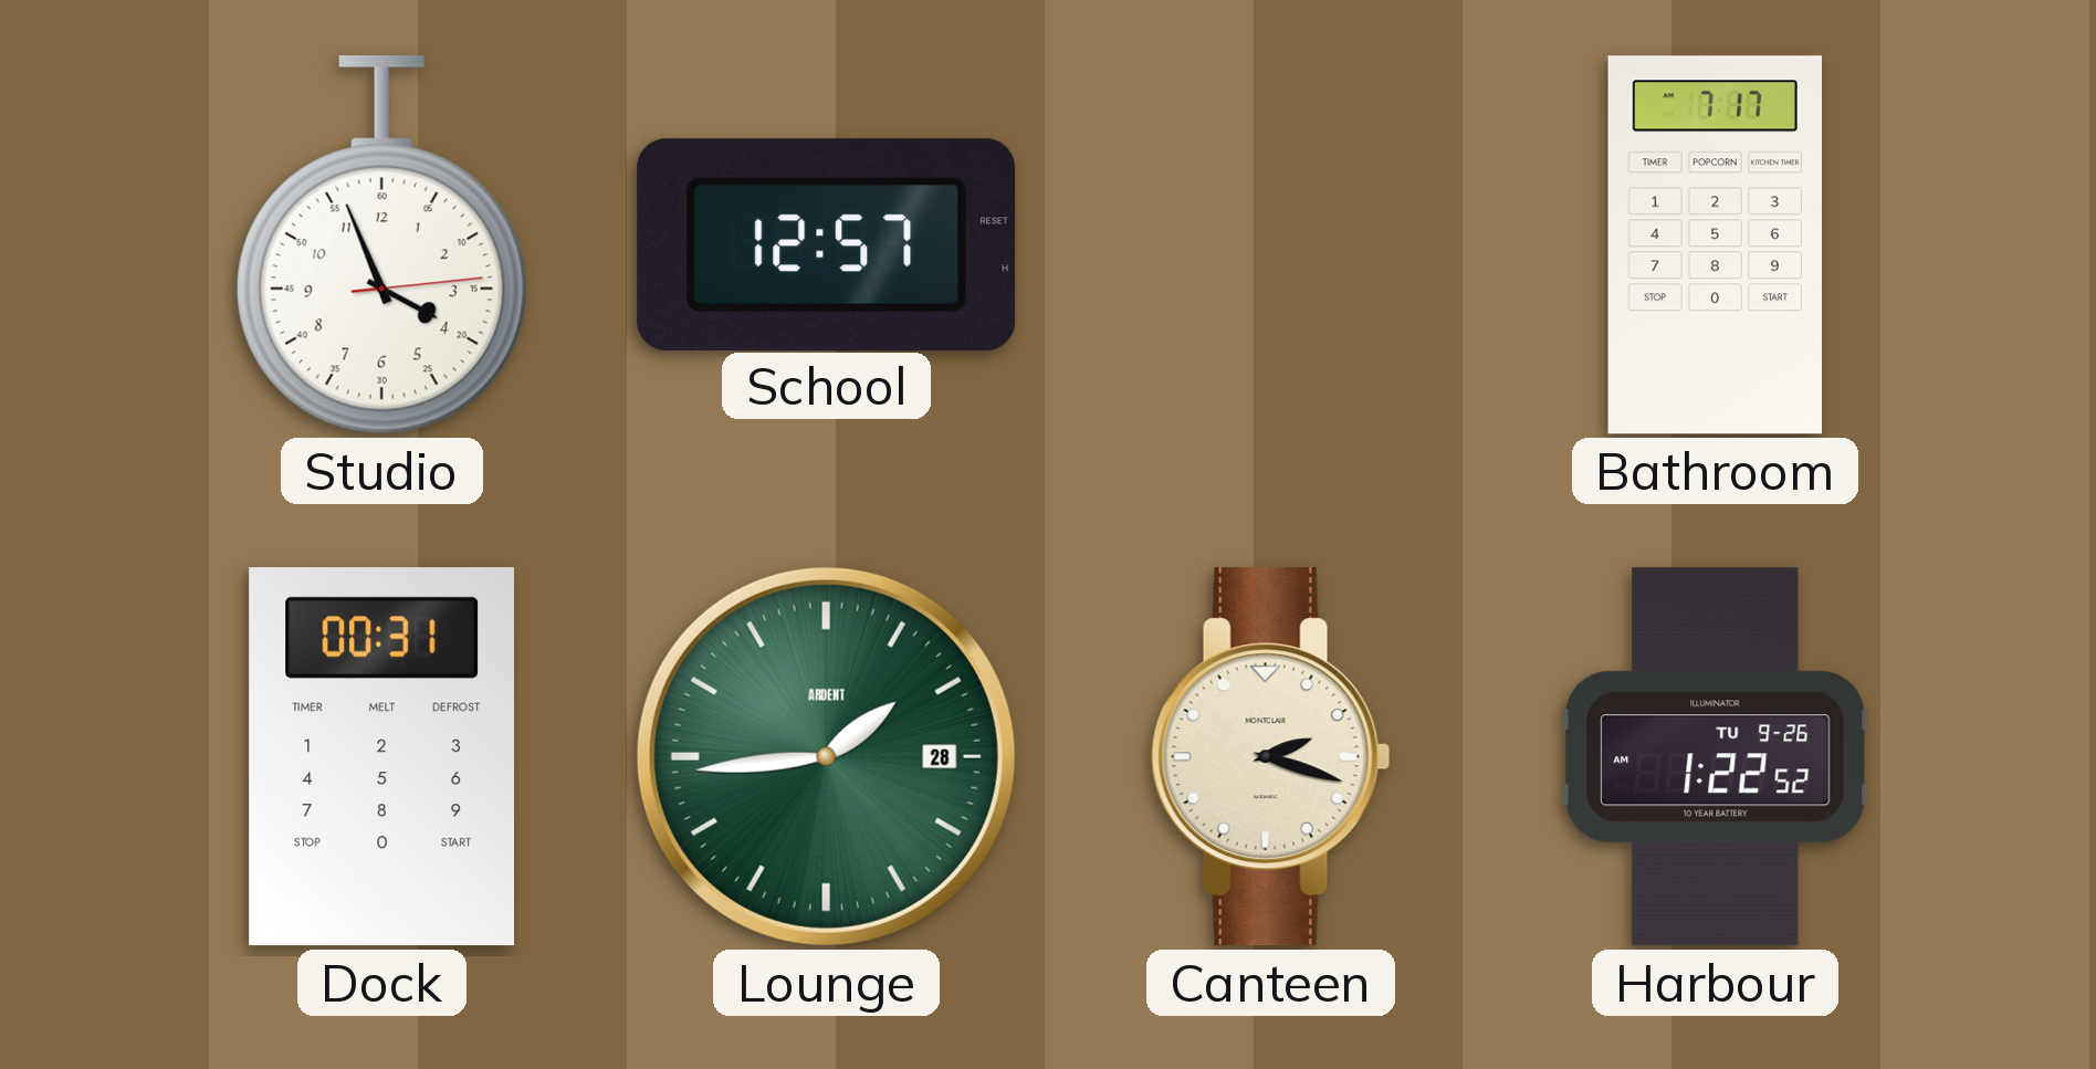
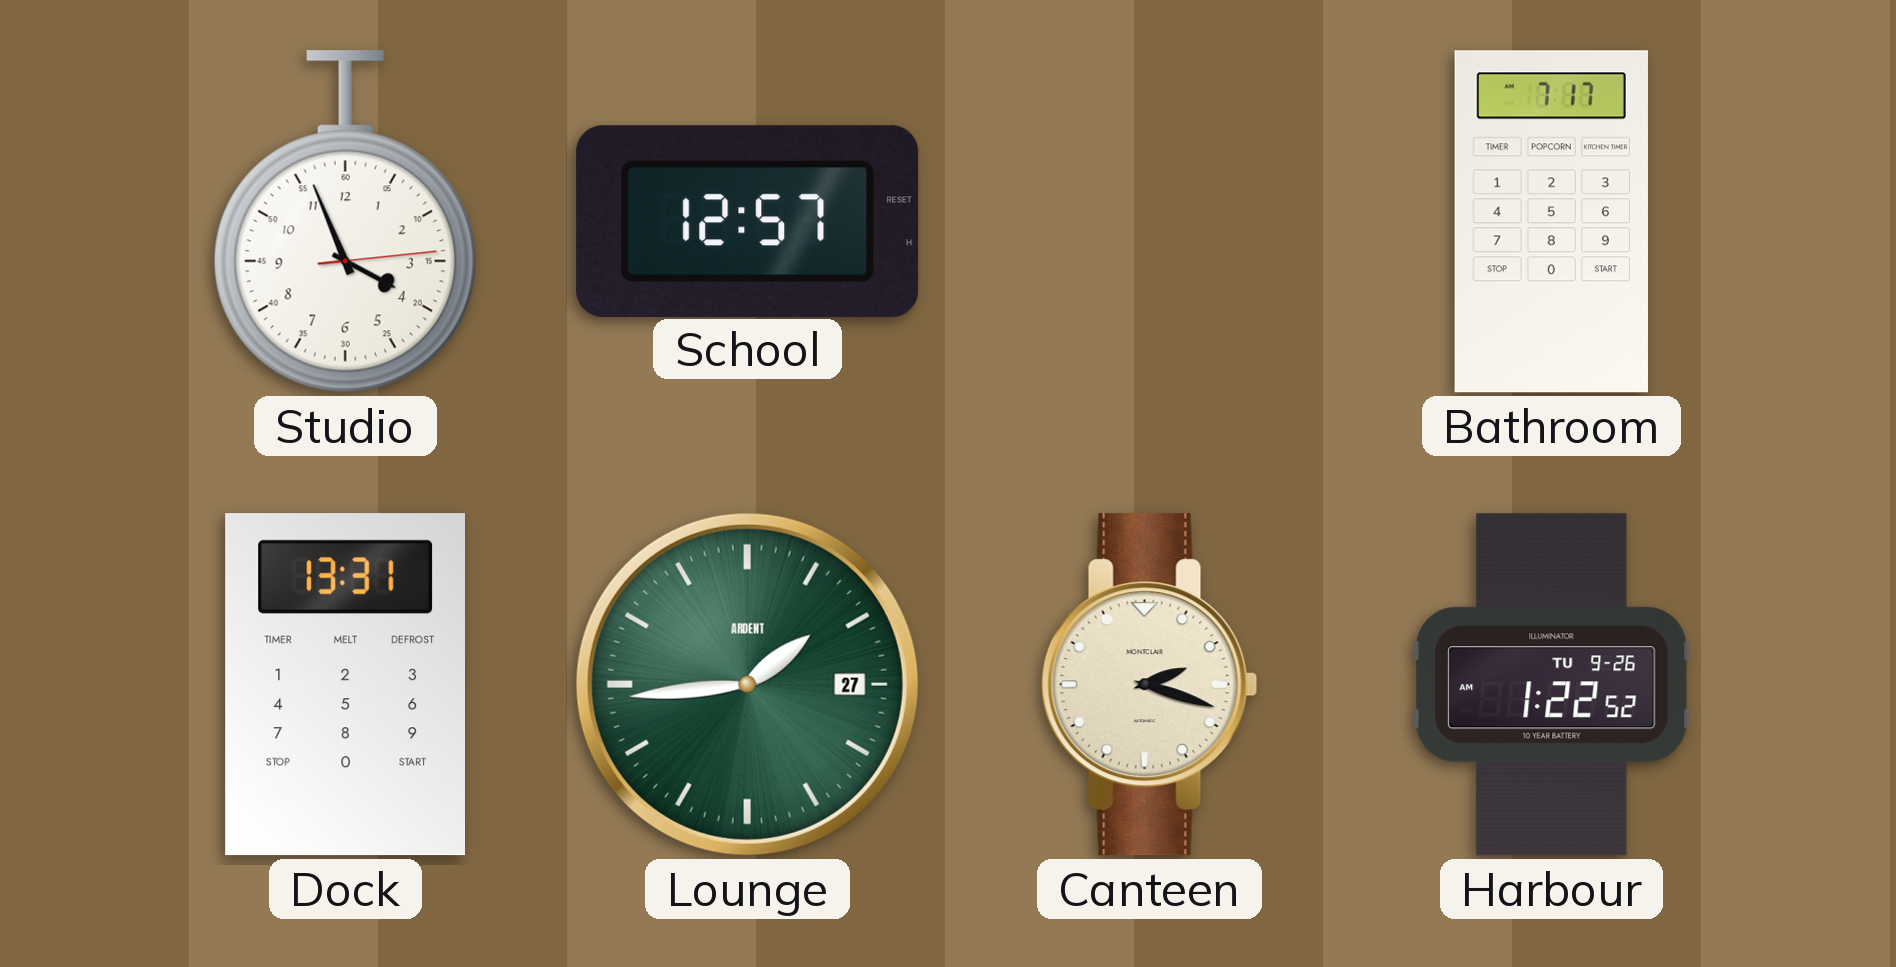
Dock: 00:31 -> 13:31
Lounge date: 28 -> 27
